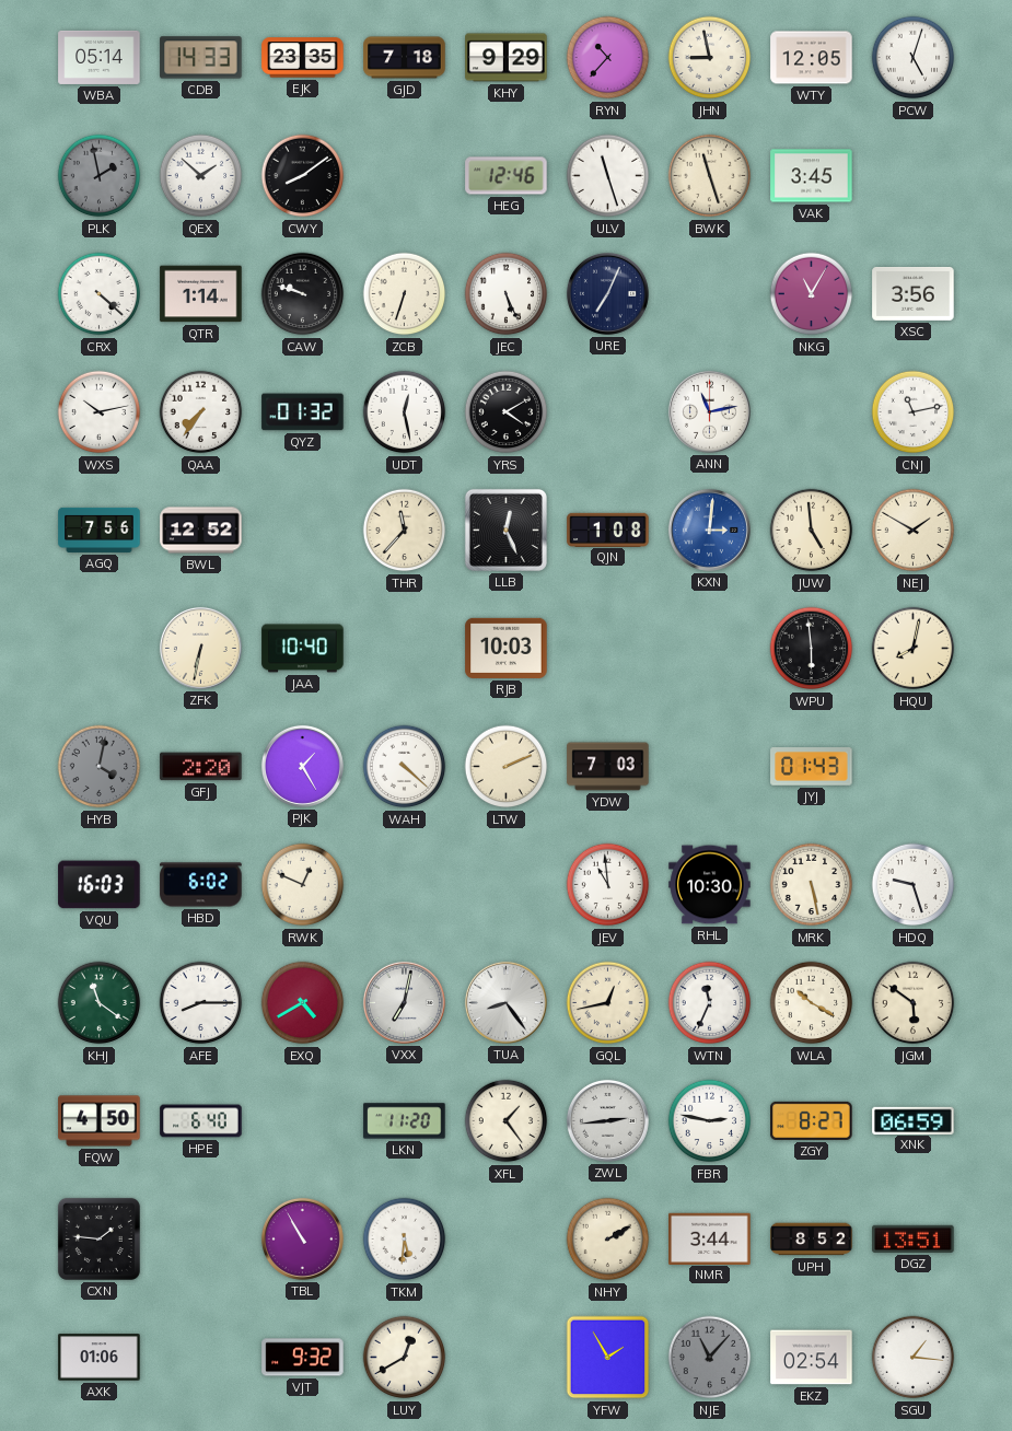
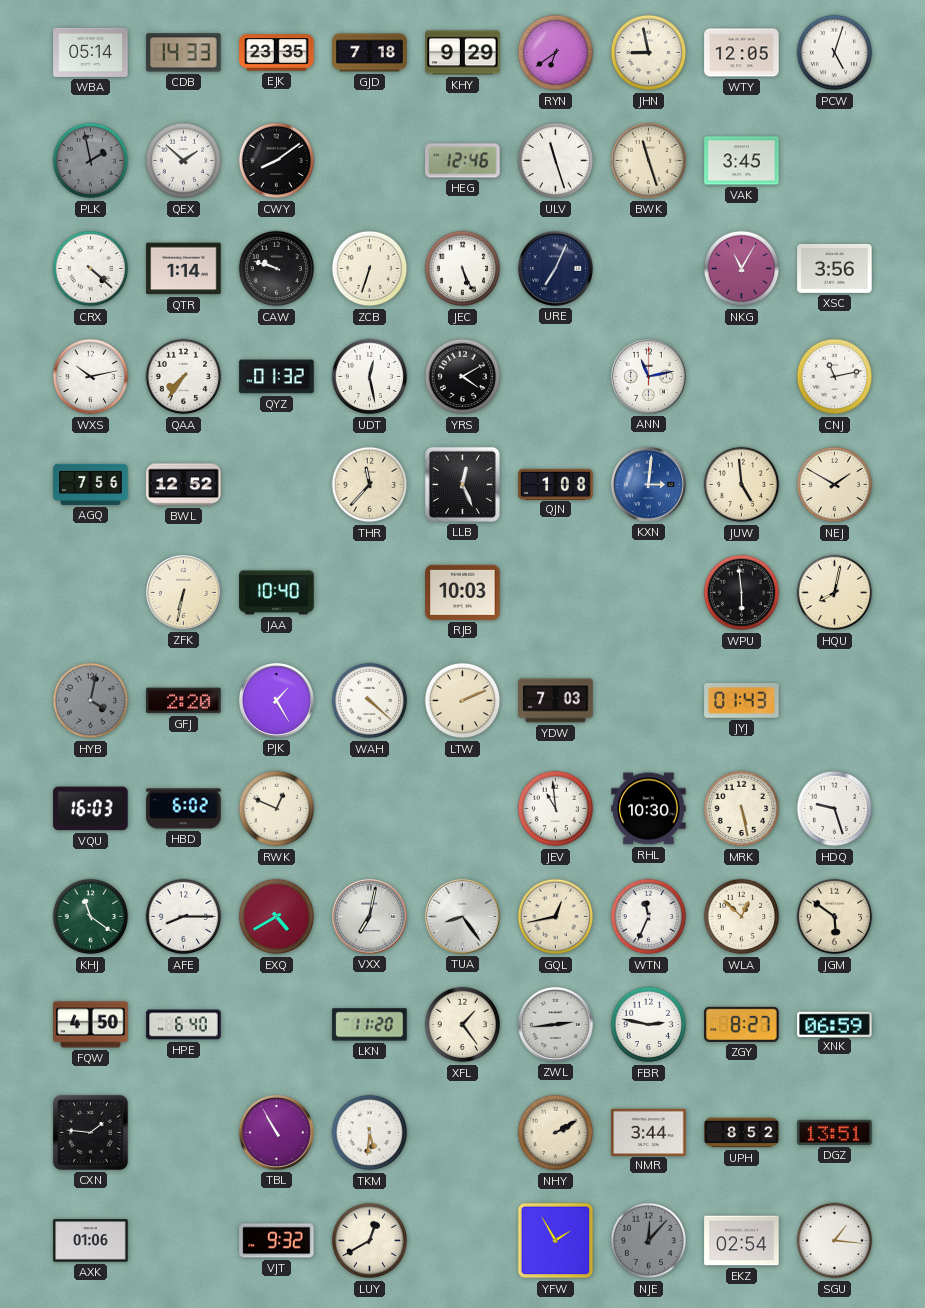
RYN: 10:37 -> 6:39
WLA: 10:20 -> 12:52
NJE: 11:07 -> 12:07
